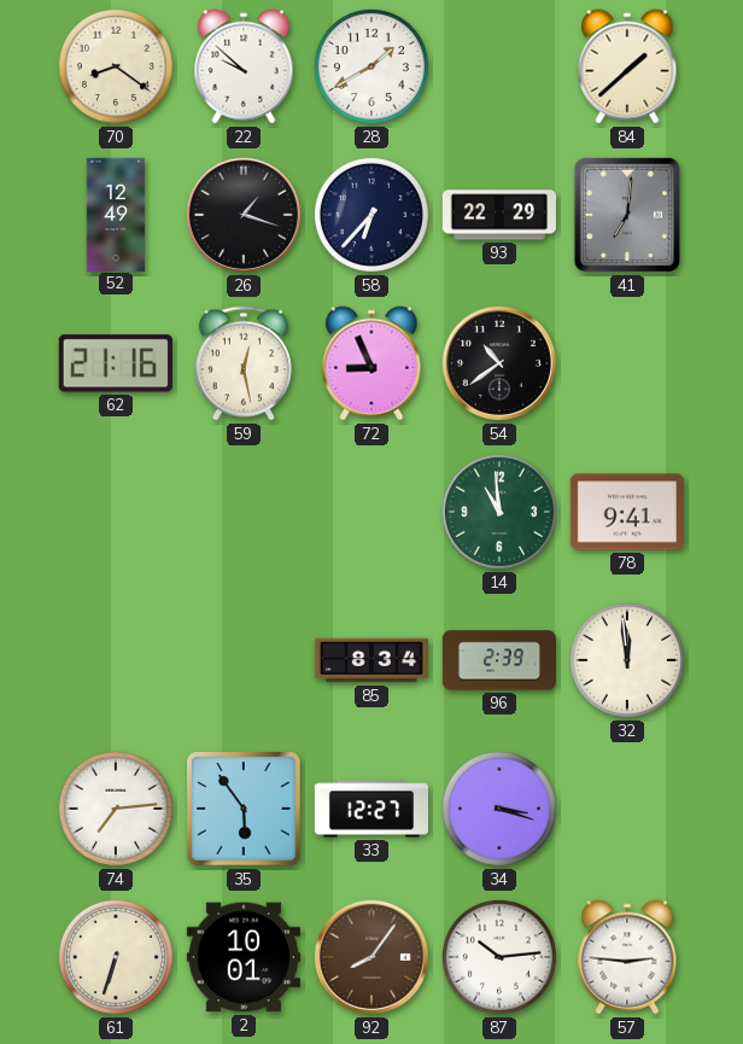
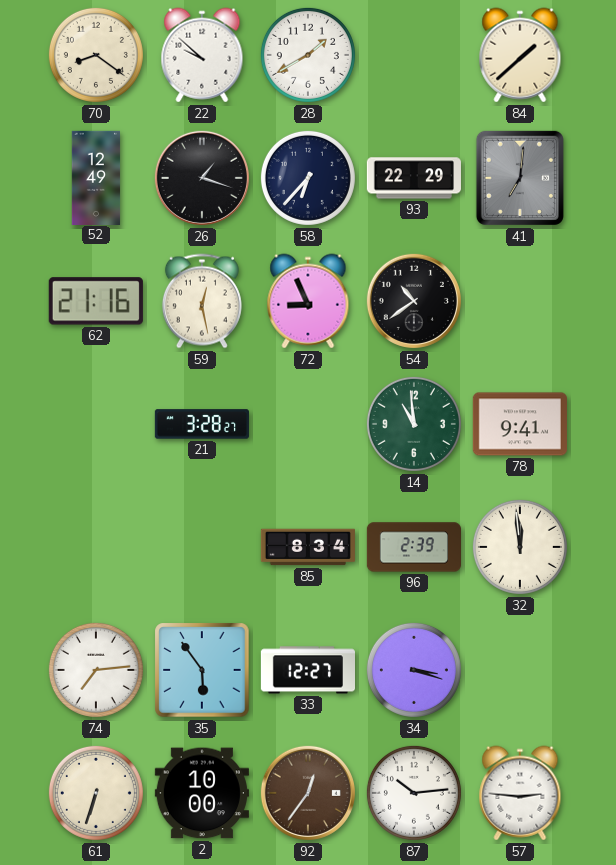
21: none -> 3:28
2: 10:01 -> 10:00
92: 8:06 -> 12:36
